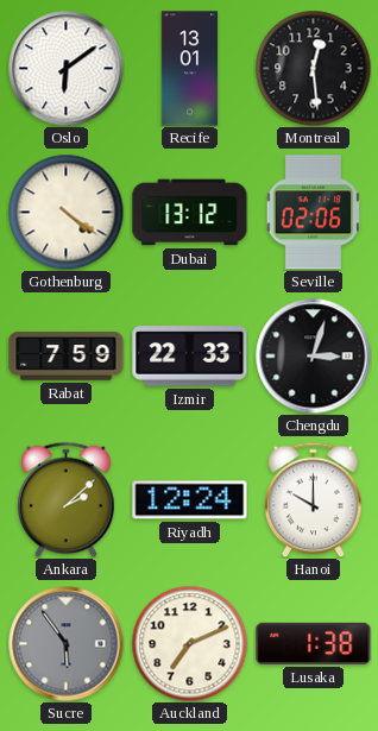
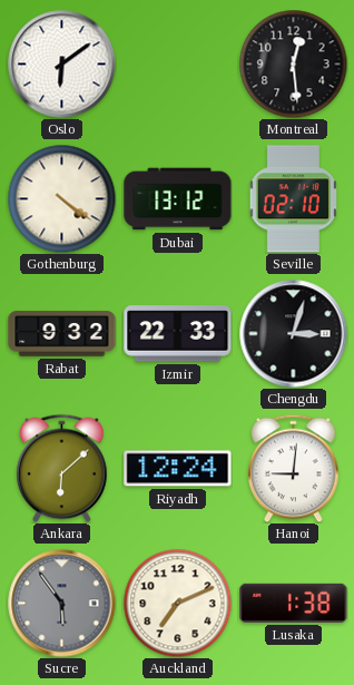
Recife: 13:01 -> none
Seville: 02:06 -> 02:10
Rabat: 7:59 -> 9:32
Ankara: 2:08 -> 6:08
Hanoi: 10:00 -> 9:01
